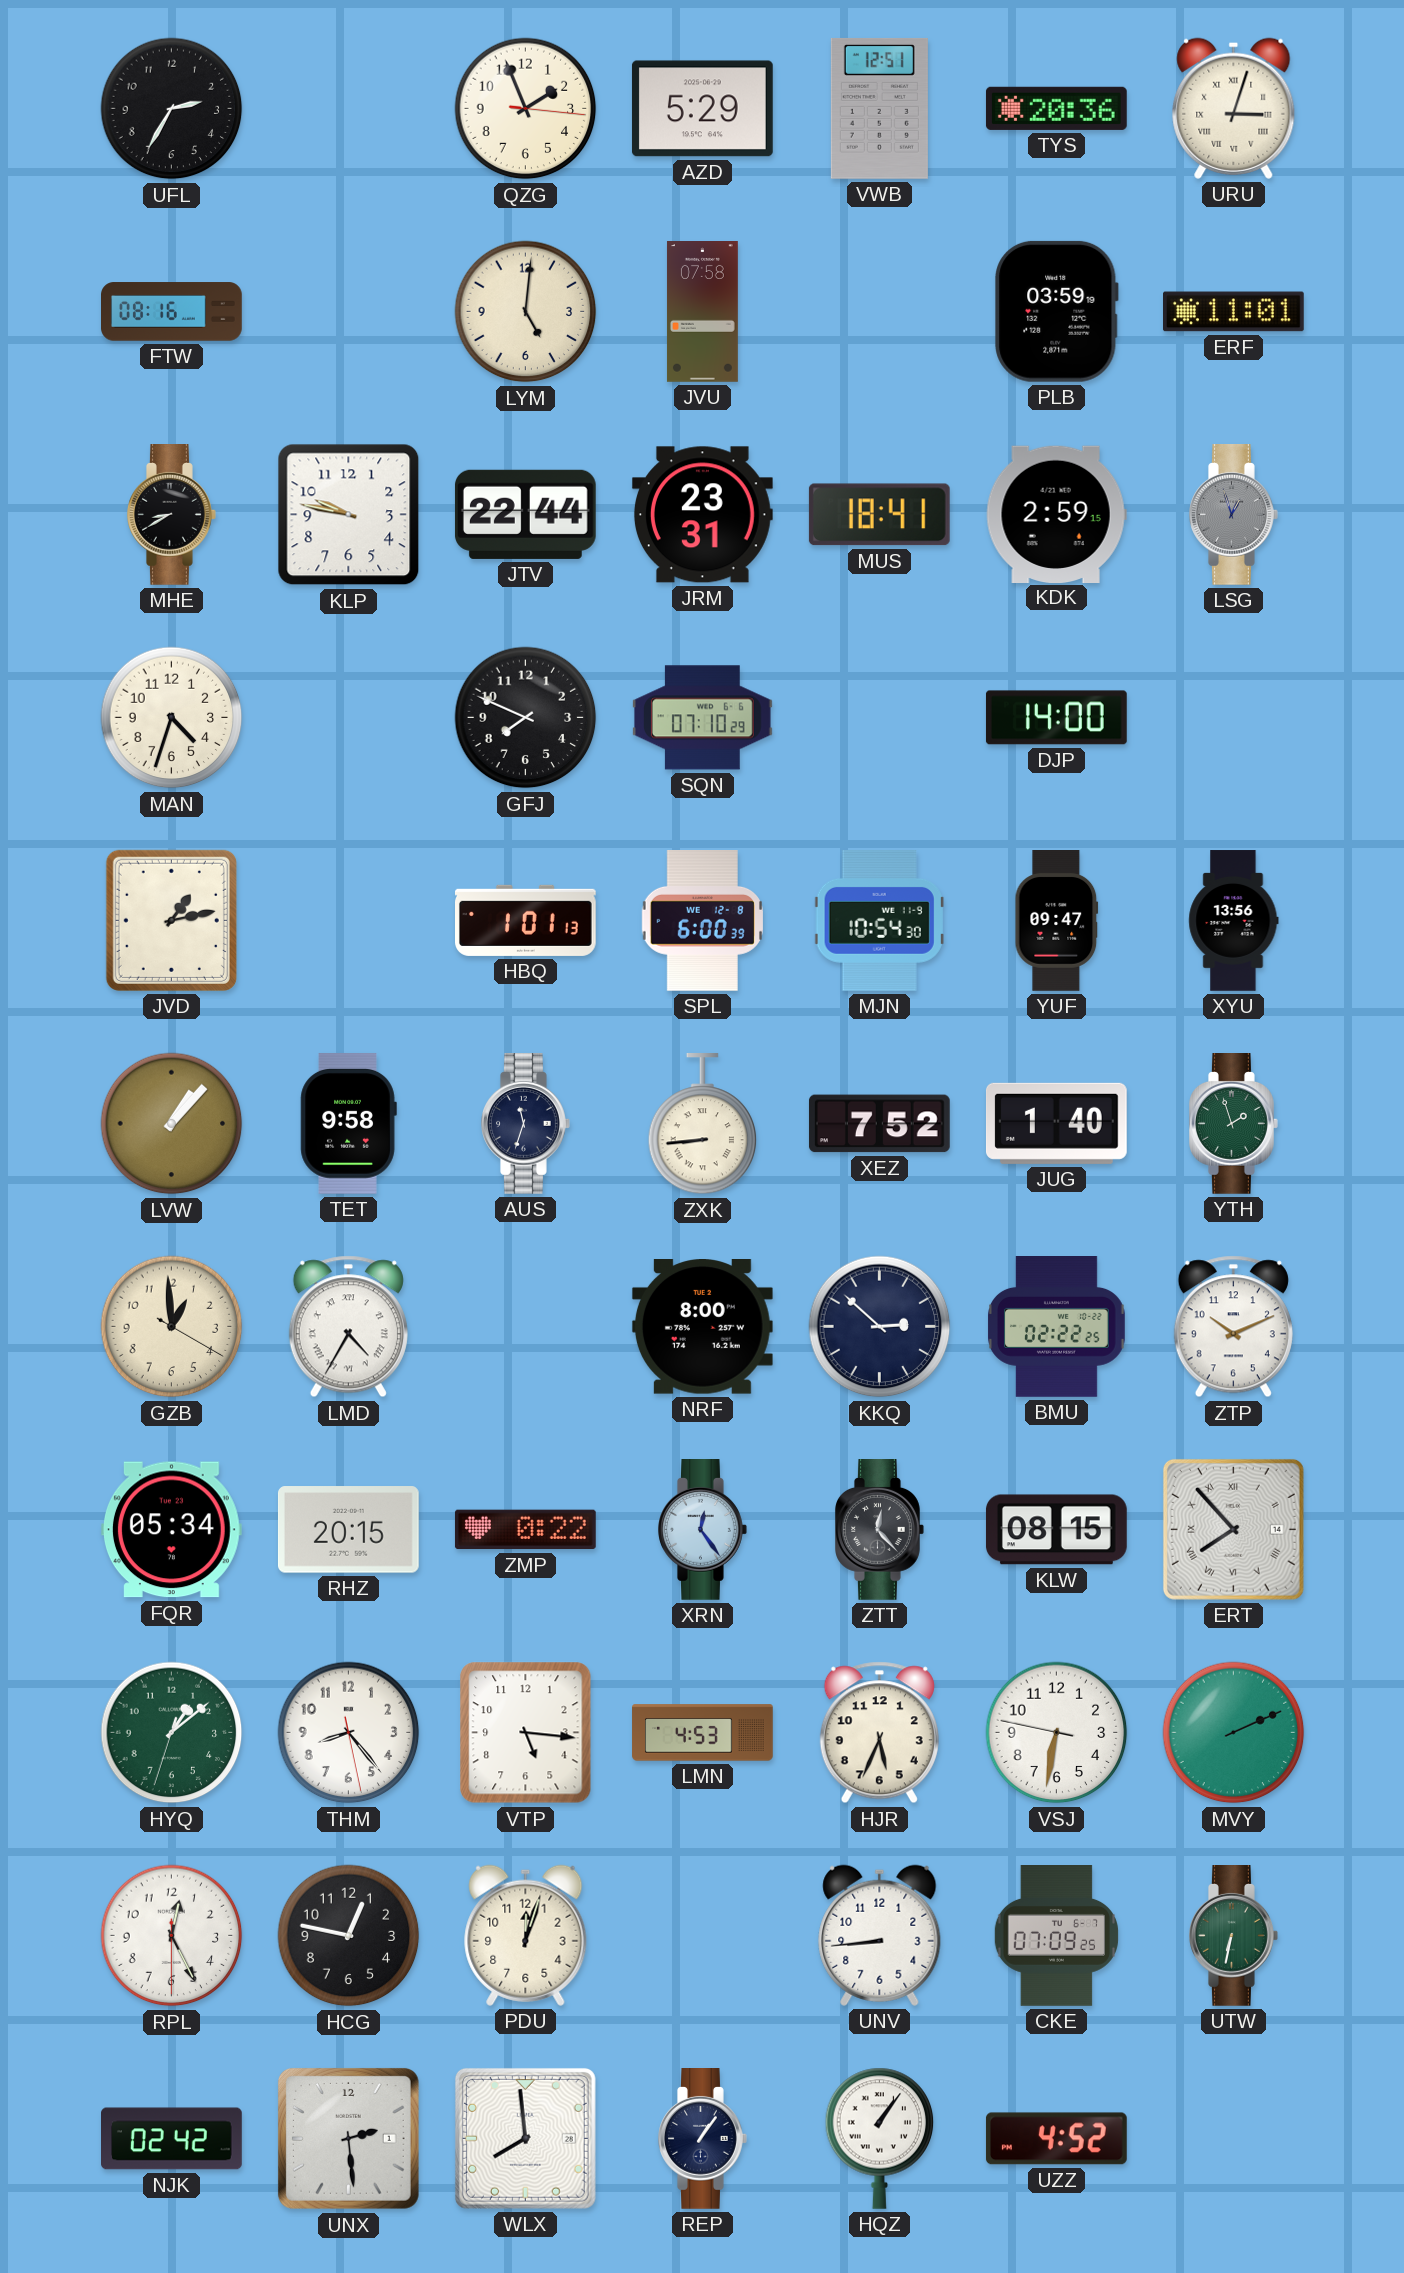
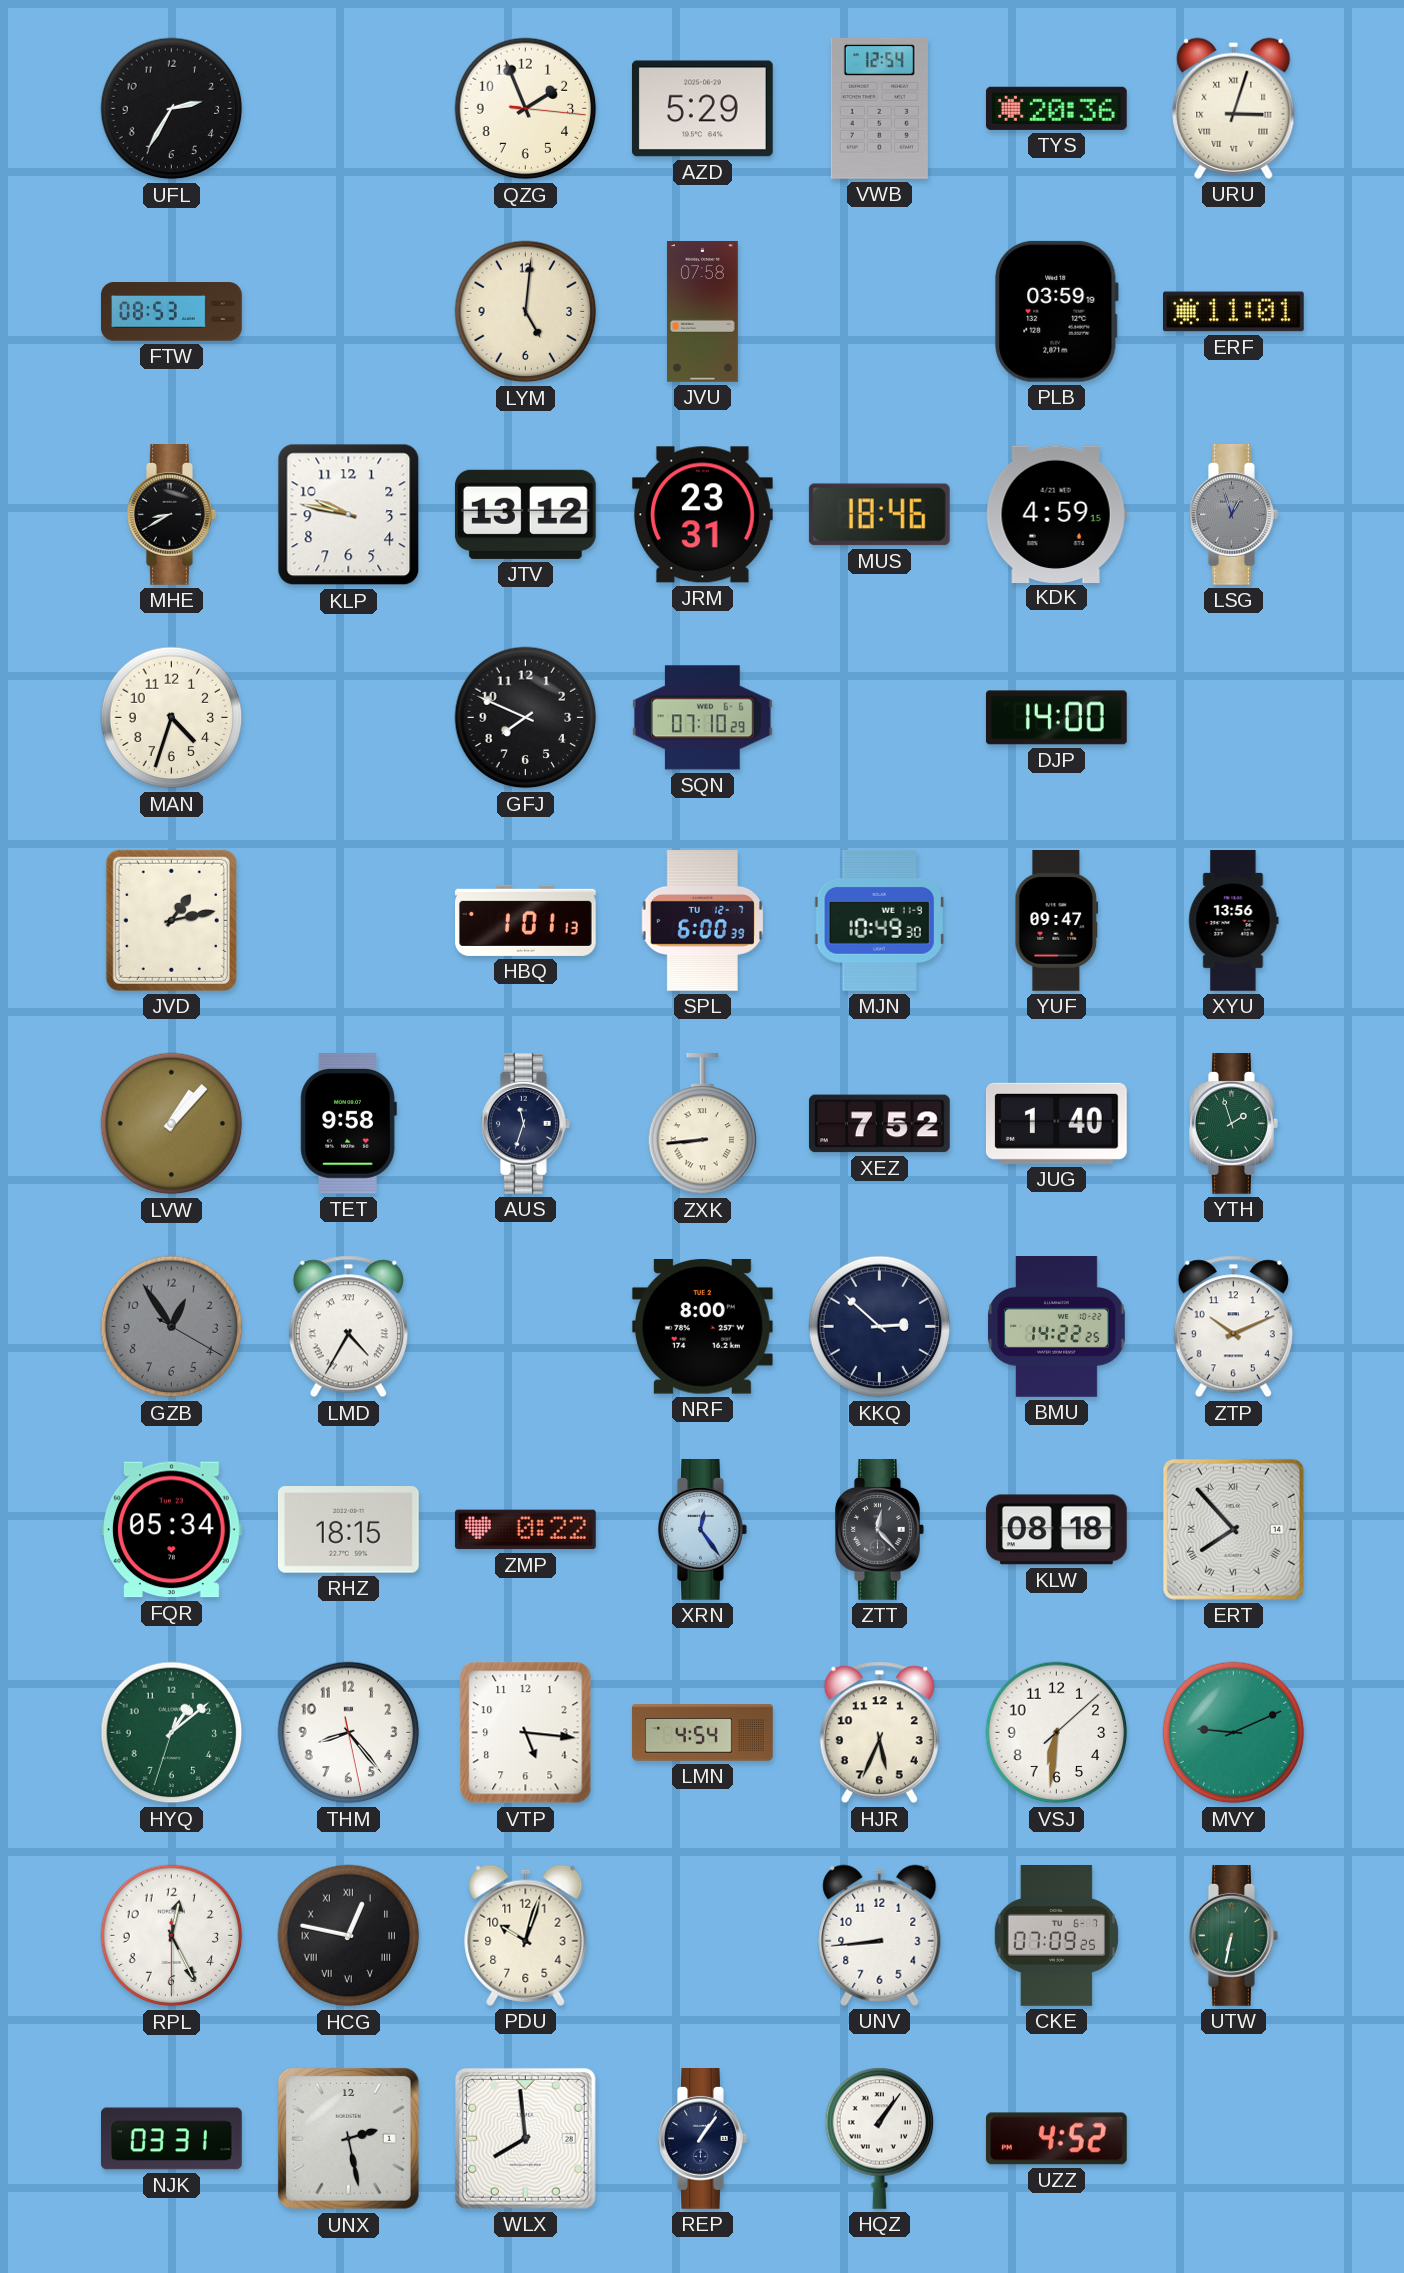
VWB: 12:51 -> 12:54
FTW: 08:16 -> 08:53
JTV: 22:44 -> 13:12
MUS: 18:41 -> 18:46
KDK: 2:59 -> 4:59
SPL date: WE 12-8 -> TU 12-7
MJN: 10:54 -> 10:49
GZB: 12:59 -> 12:54
GZB dial: cream -> grey
BMU: 02:22 -> 14:22
RHZ: 20:15 -> 18:15
KLW: 08:15 -> 08:18
LMN: 4:53 -> 4:54
VSJ: 6:31:47 -> 6:31:08
MVY: 2:11 -> 9:11
HCG numerals: Arabic -> Roman
PDU: 12:03 -> 10:03
NJK: 02:42 -> 03:31
UNX: 2:29 -> 2:28
